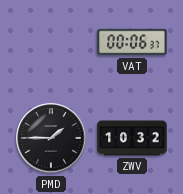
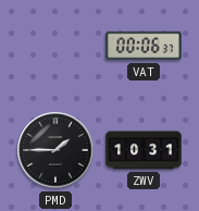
ZWV: 10:32 -> 10:31
